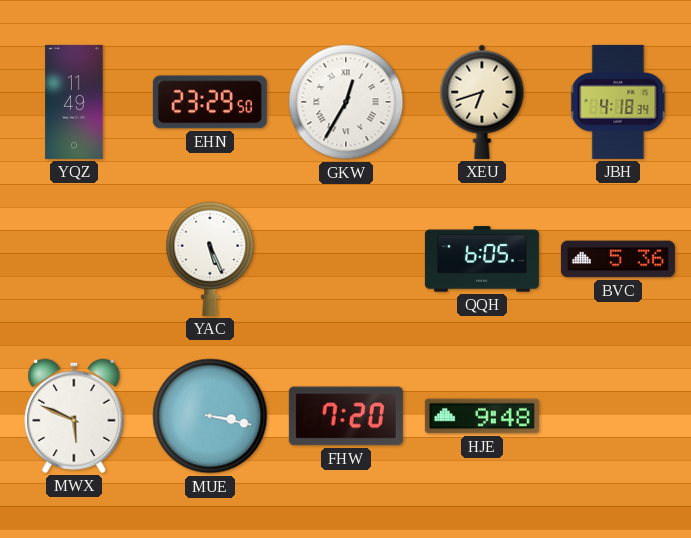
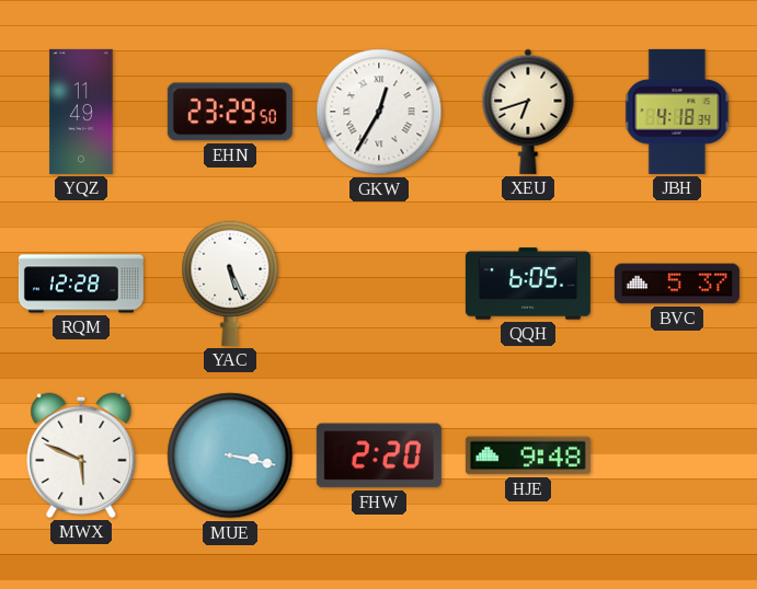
RQM: none -> 12:28
BVC: 5:36 -> 5:37
FHW: 7:20 -> 2:20
